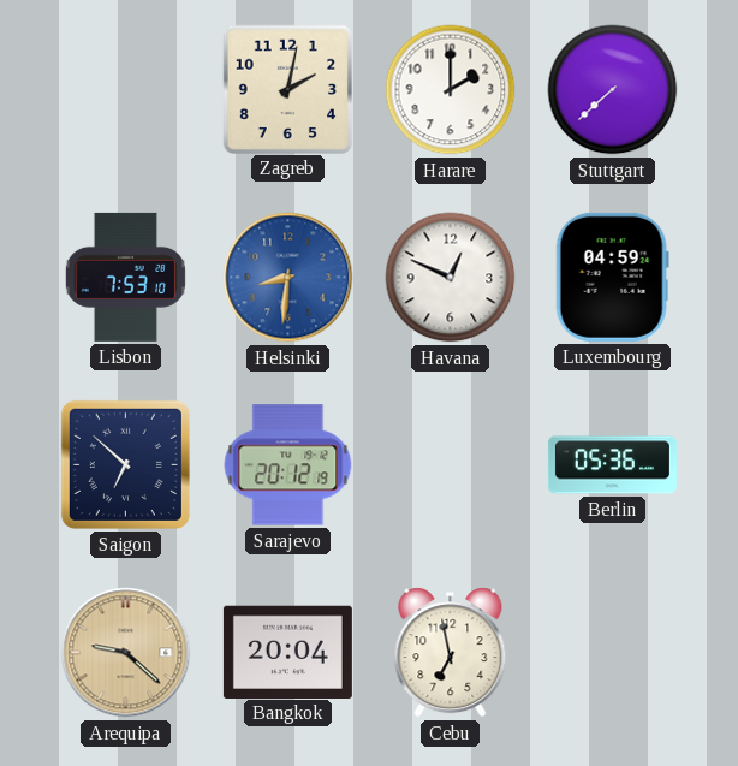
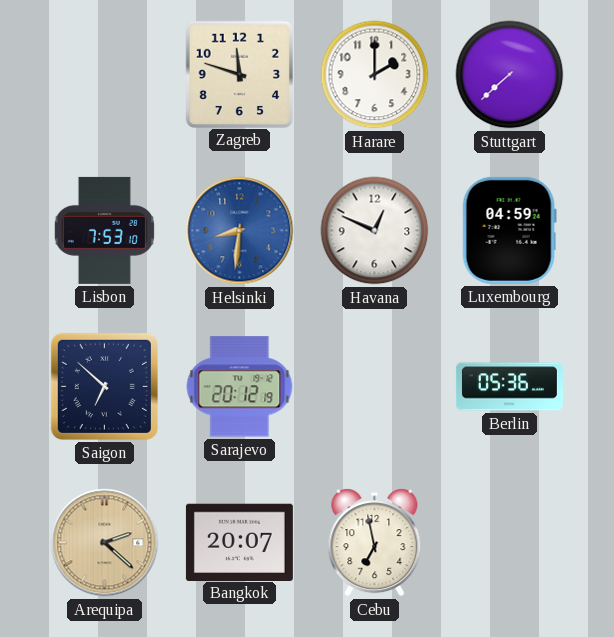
Zagreb: 2:02 -> 11:48
Arequipa: 9:22 -> 2:22
Bangkok: 20:04 -> 20:07
